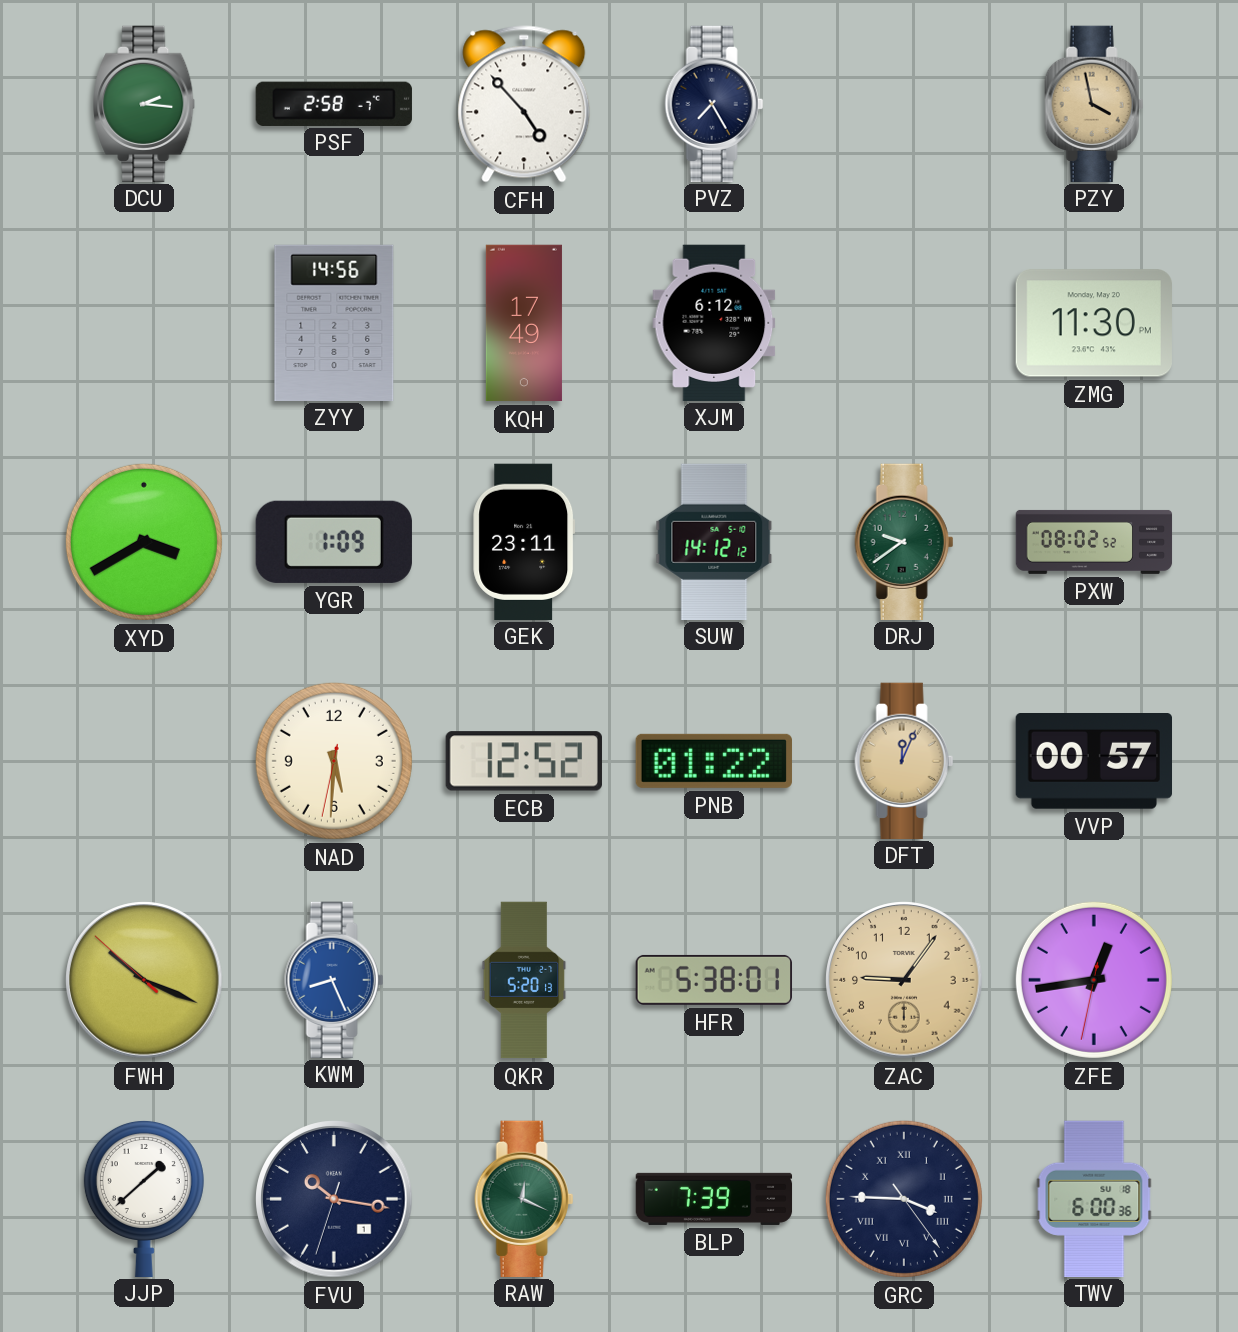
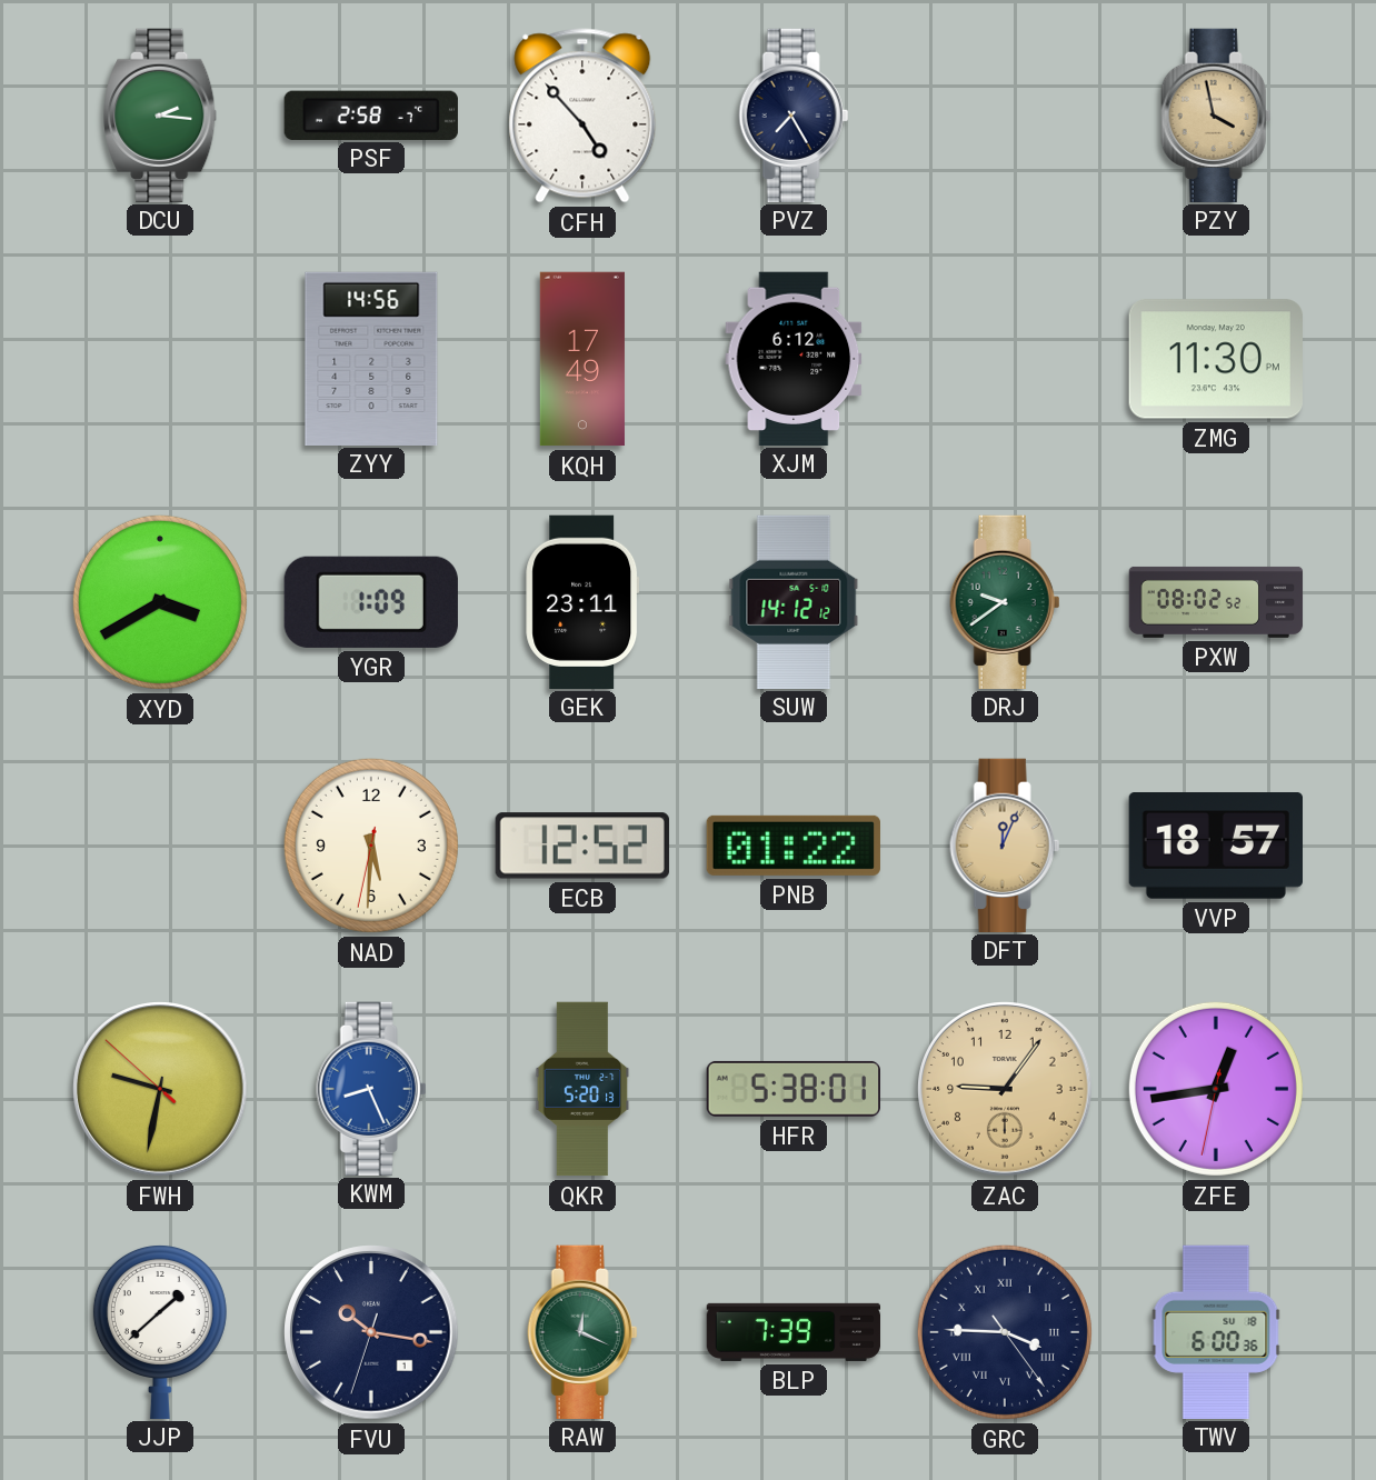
VVP: 00:57 -> 18:57
FWH: 10:18 -> 9:31
